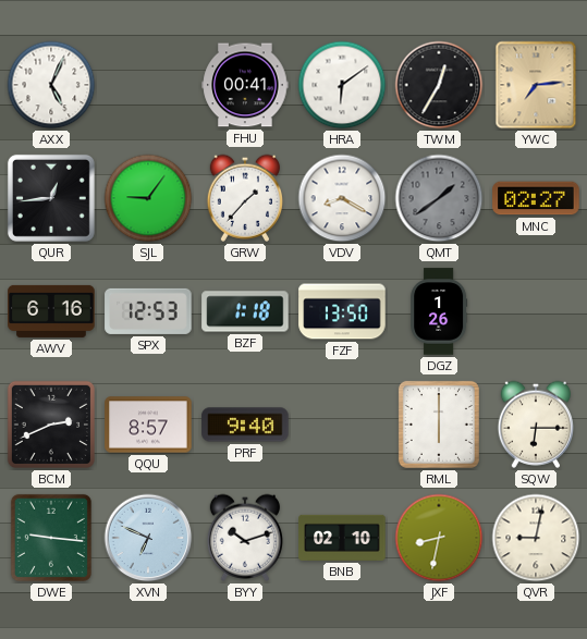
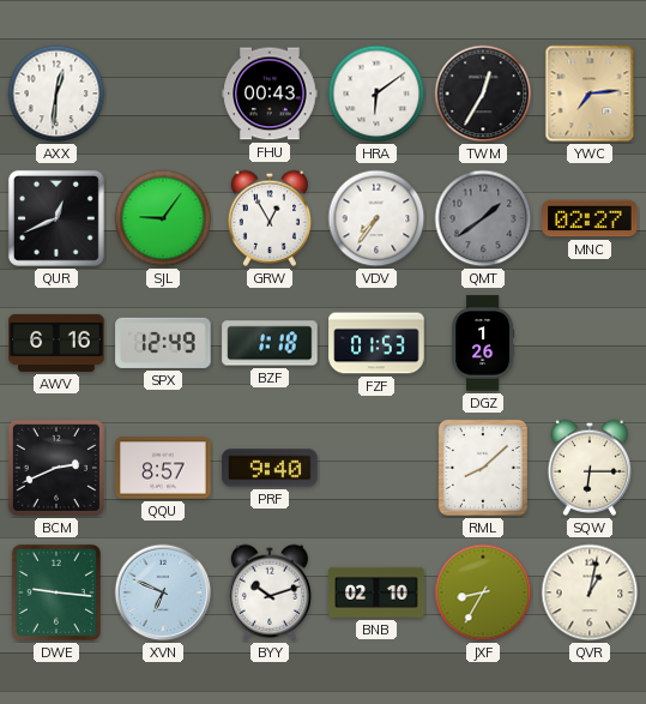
AXX: 5:04 -> 12:31
FHU: 00:41 -> 00:43
QUR: 12:44 -> 12:41
GRW: 1:37 -> 12:55
VDV: 8:20 -> 7:36
SPX: 12:53 -> 12:49
FZF: 13:50 -> 01:53
RML: 6:00 -> 8:08
JXF: 8:32 -> 8:35
QVR: 9:02 -> 1:02
